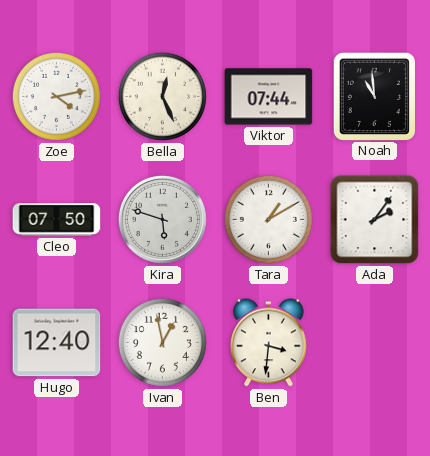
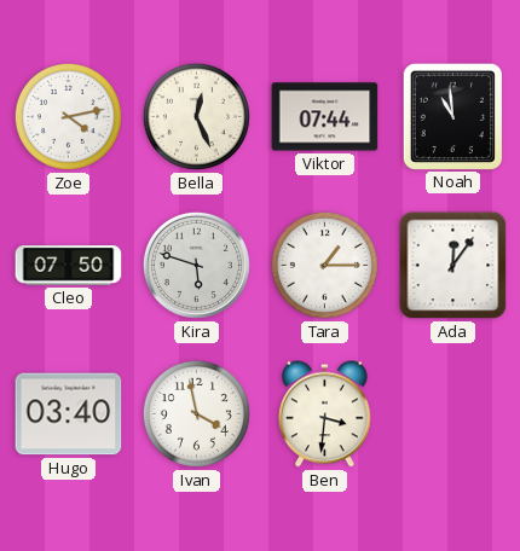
Tara: 1:10 -> 1:15
Ada: 2:06 -> 12:06
Hugo: 12:40 -> 03:40
Ivan: 12:58 -> 3:58
